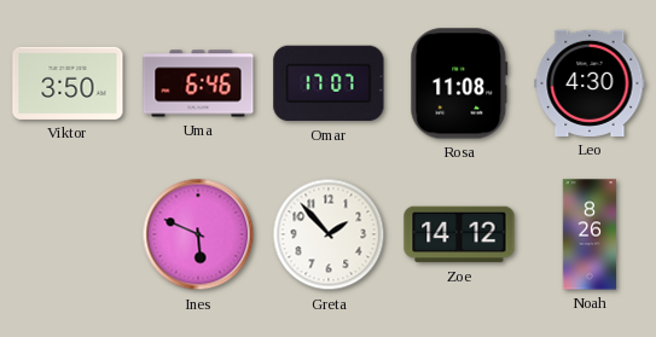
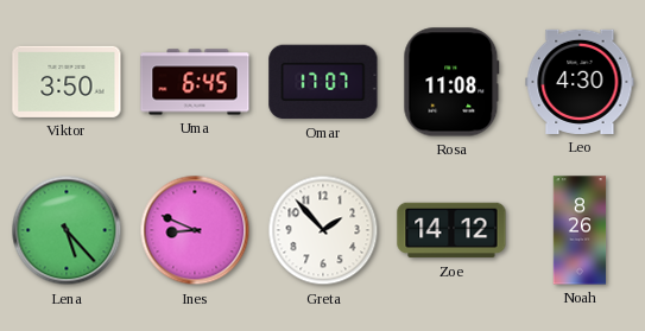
Uma: 6:46 -> 6:45
Lena: none -> 5:23
Ines: 5:49 -> 8:49
